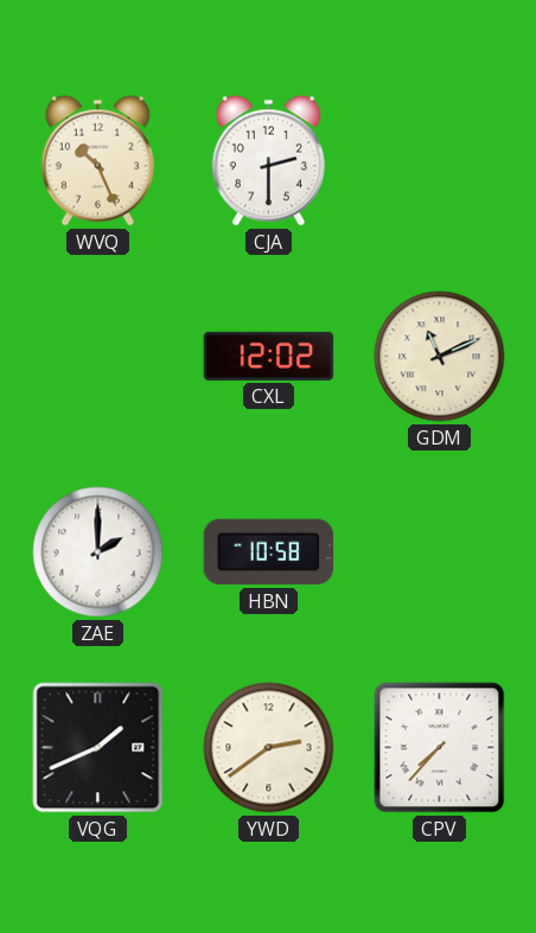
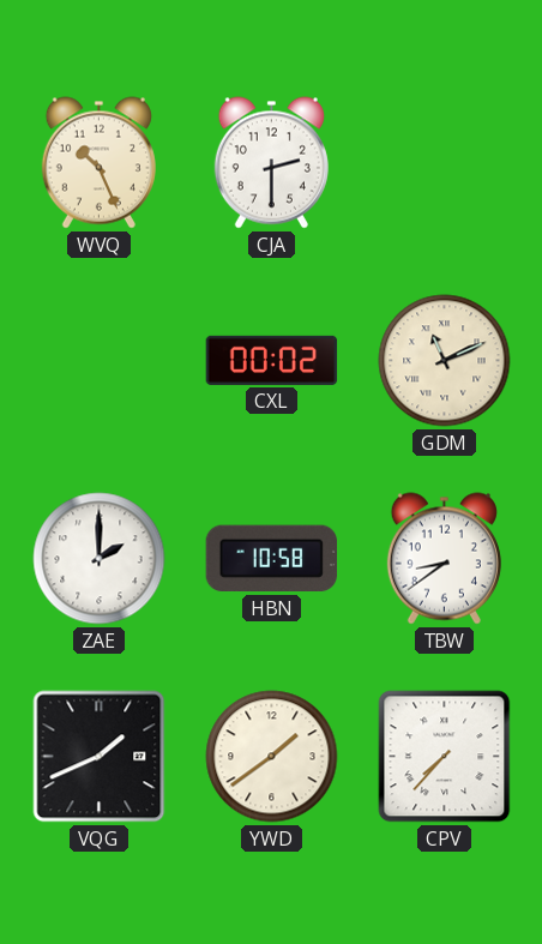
CXL: 12:02 -> 00:02
TBW: none -> 8:39
YWD: 2:39 -> 1:39
